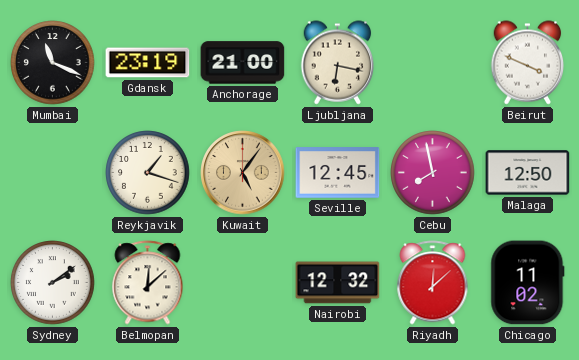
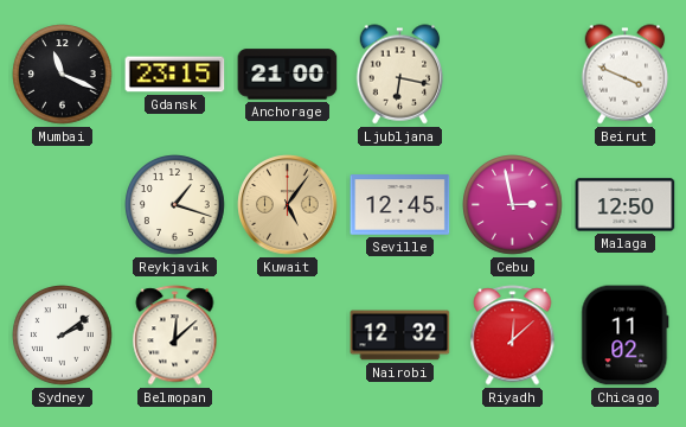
Gdansk: 23:19 -> 23:15
Cebu: 7:58 -> 2:58
